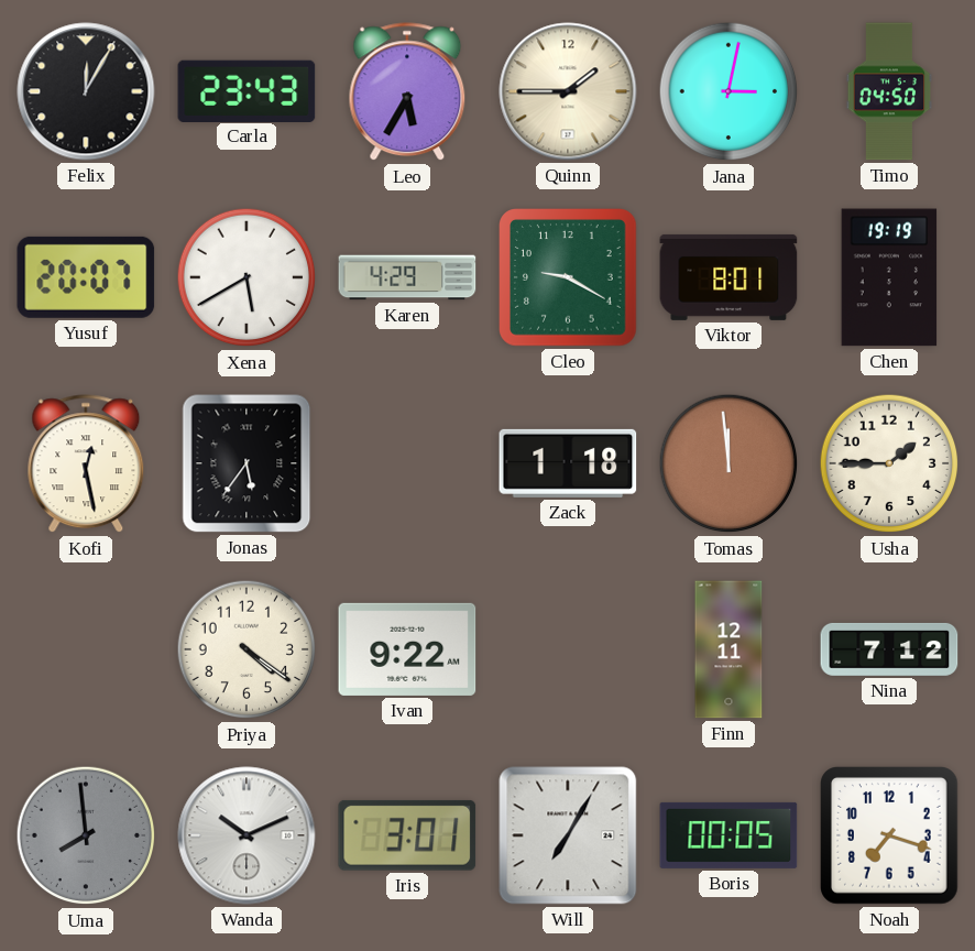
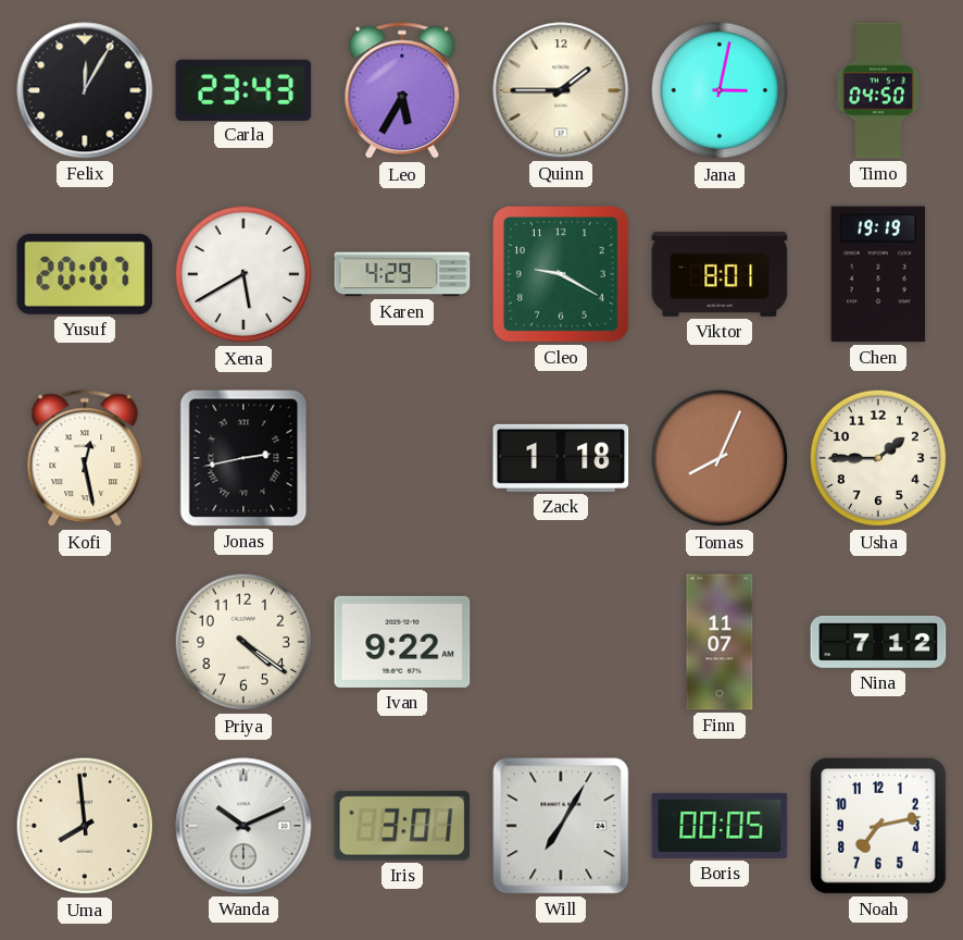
Jonas: 5:36 -> 2:43
Tomas: 11:59 -> 8:04
Finn: 12:11 -> 11:07
Uma dial: grey -> cream
Noah: 7:18 -> 7:13
